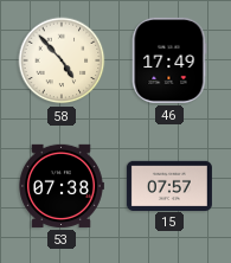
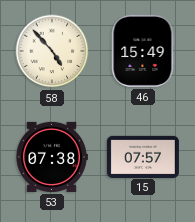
46: 17:49 -> 15:49
